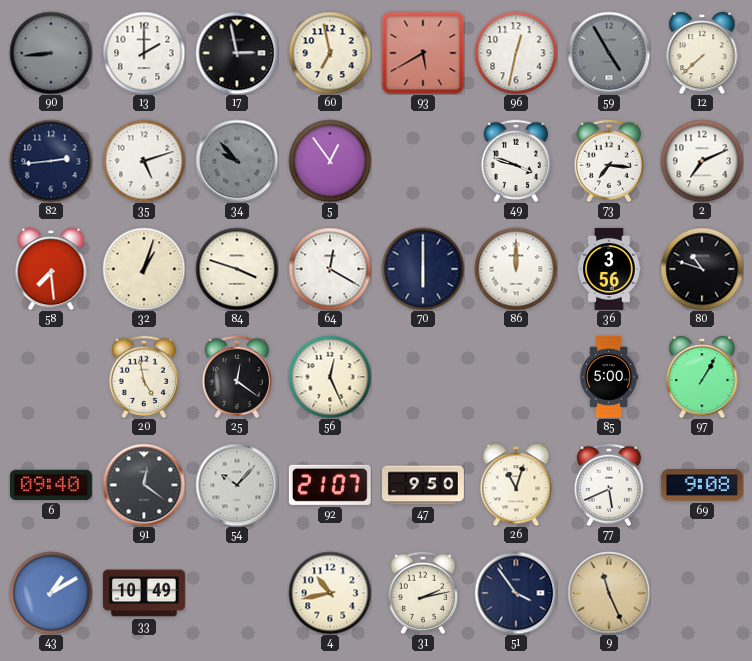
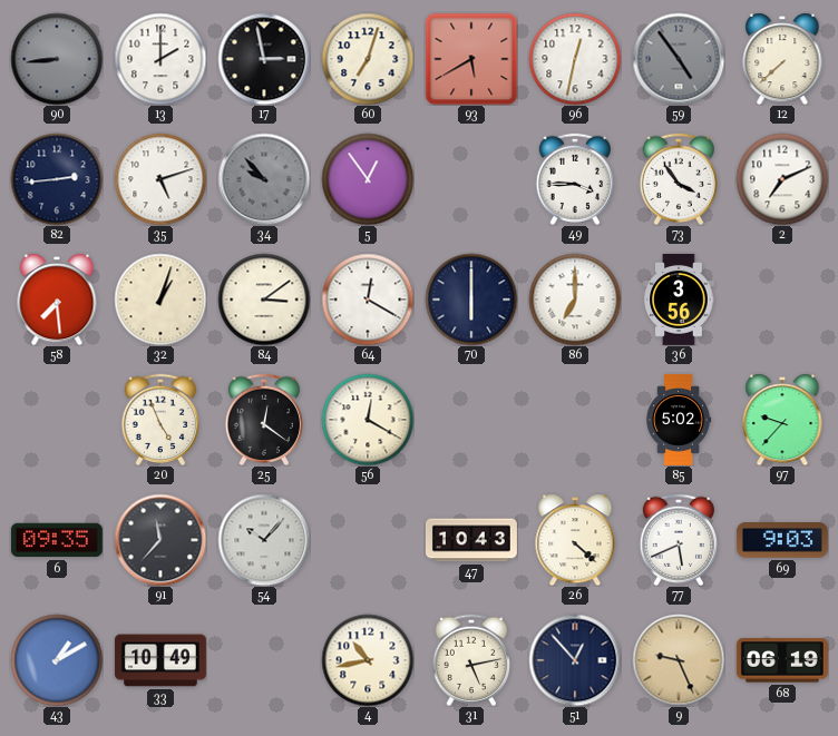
60: 6:58 -> 7:03
59: 4:55 -> 4:54
49: 3:48 -> 3:45
73: 7:16 -> 3:54
84: 3:48 -> 3:09
86: 12:00 -> 7:00
80: 10:48 -> none
20: 4:58 -> 4:56
56: 12:26 -> 12:20
85: 5:00 -> 5:02
97: 1:05 -> 9:37
6: 09:40 -> 09:35
91: 12:21 -> 11:37
92: 21:07 -> none
47: 9:50 -> 10:43
26: 11:03 -> 4:22
69: 9:08 -> 9:03
31: 2:13 -> 5:13
51: 3:54 -> 12:53
9: 11:26 -> 9:26
68: none -> 06:19
